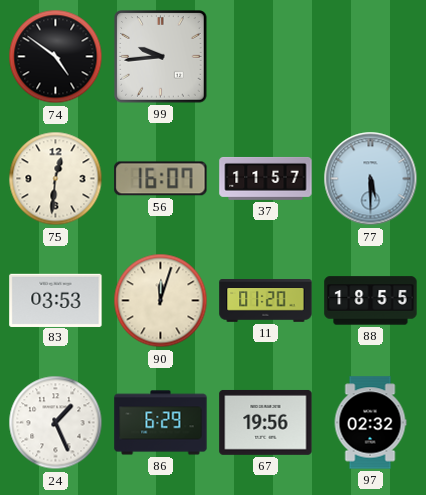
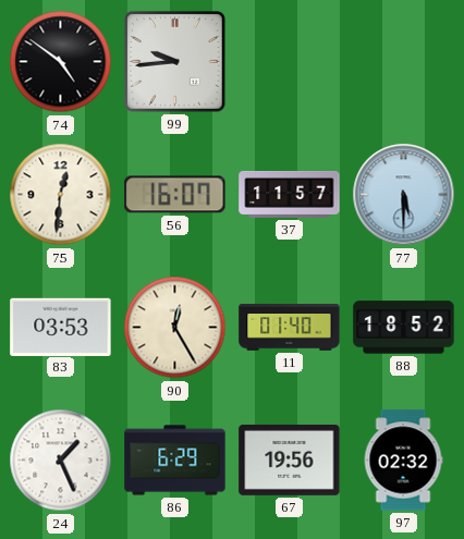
90: 12:03 -> 12:25
11: 01:20 -> 01:40
88: 18:55 -> 18:52
